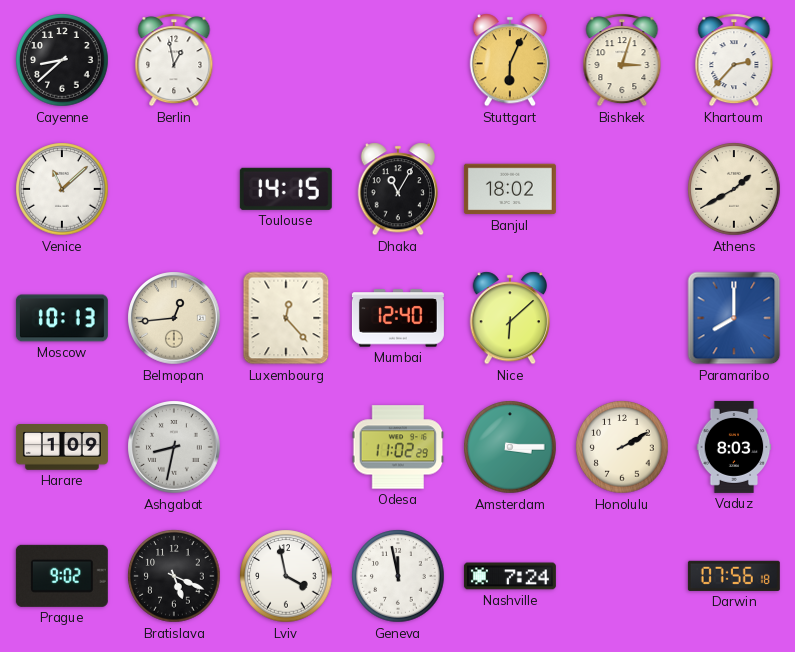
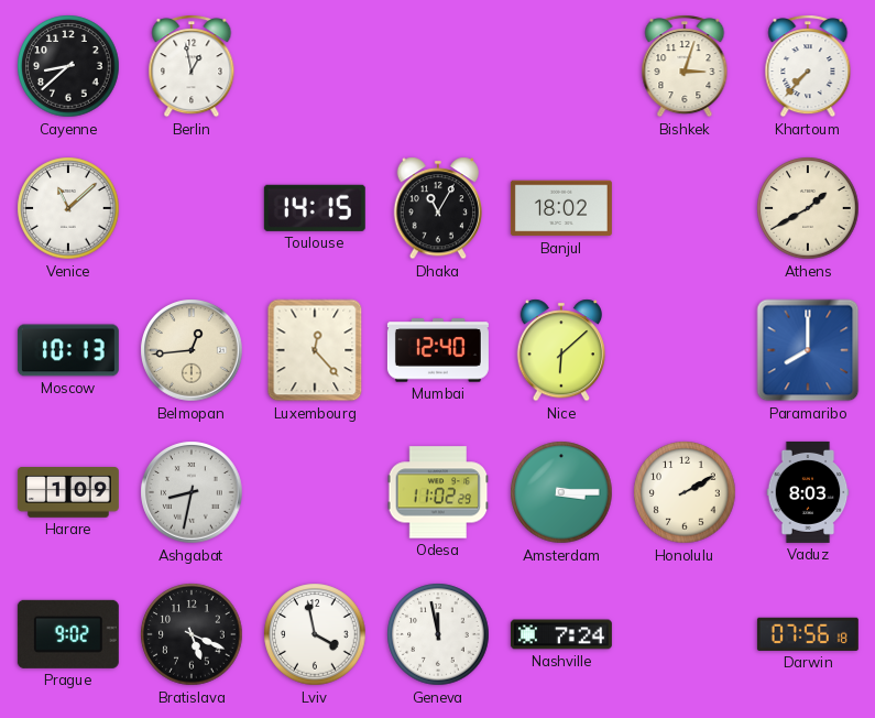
Stuttgart: 6:04 -> none
Khartoum: 2:37 -> 7:37
